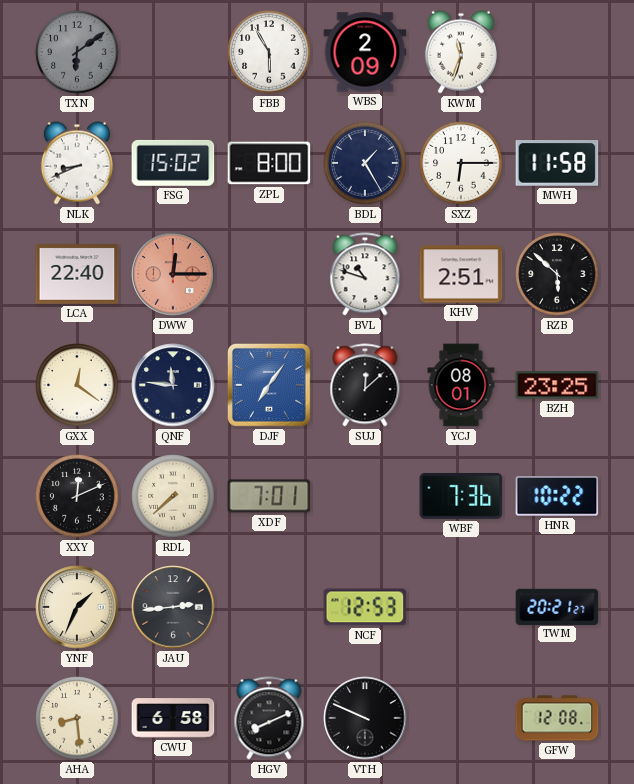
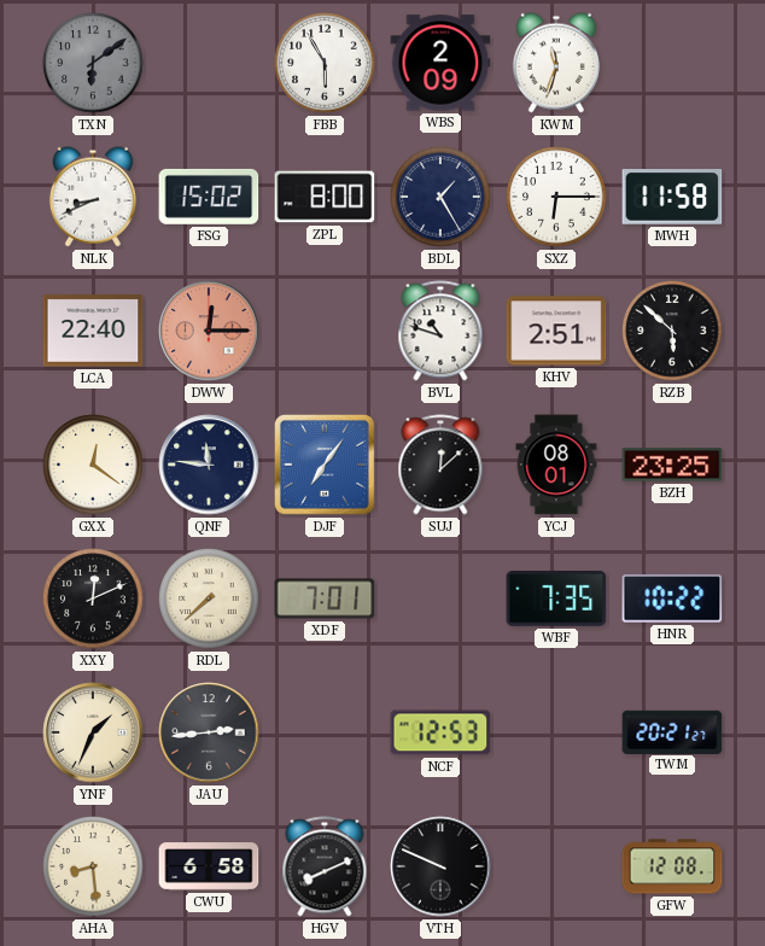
WBF: 7:36 -> 7:35
